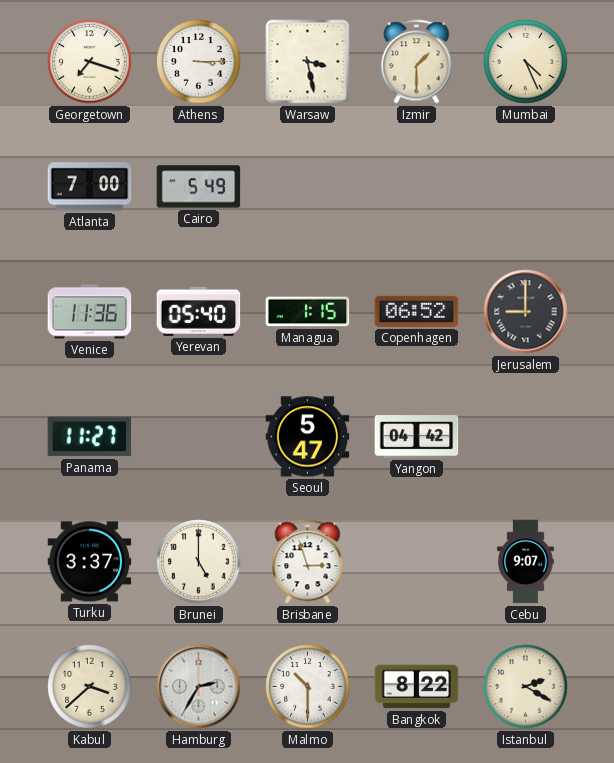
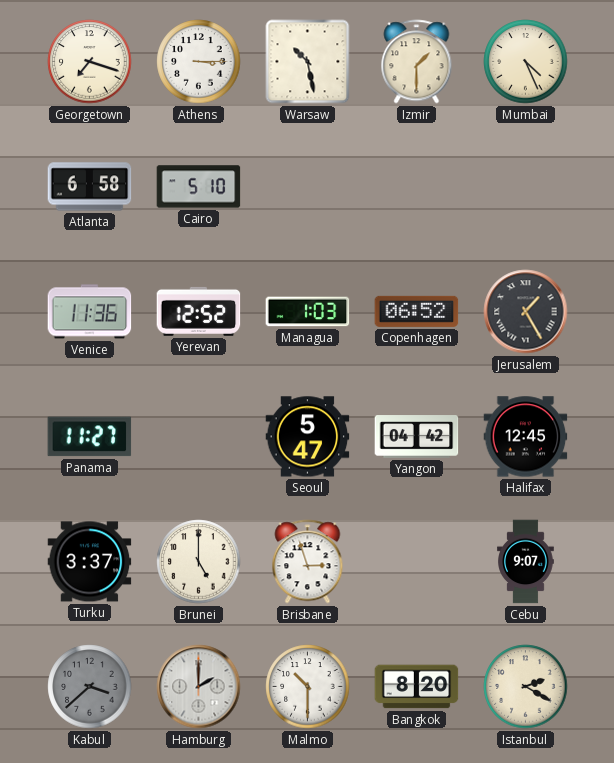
Warsaw: 3:28 -> 10:28
Atlanta: 7:00 -> 6:58
Cairo: 5:49 -> 5:10
Yerevan: 05:40 -> 12:52
Managua: 1:15 -> 1:03
Jerusalem: 9:00 -> 1:25
Halifax: none -> 12:45
Kabul dial: cream -> grey
Hamburg: 2:35 -> 2:00
Bangkok: 8:22 -> 8:20
